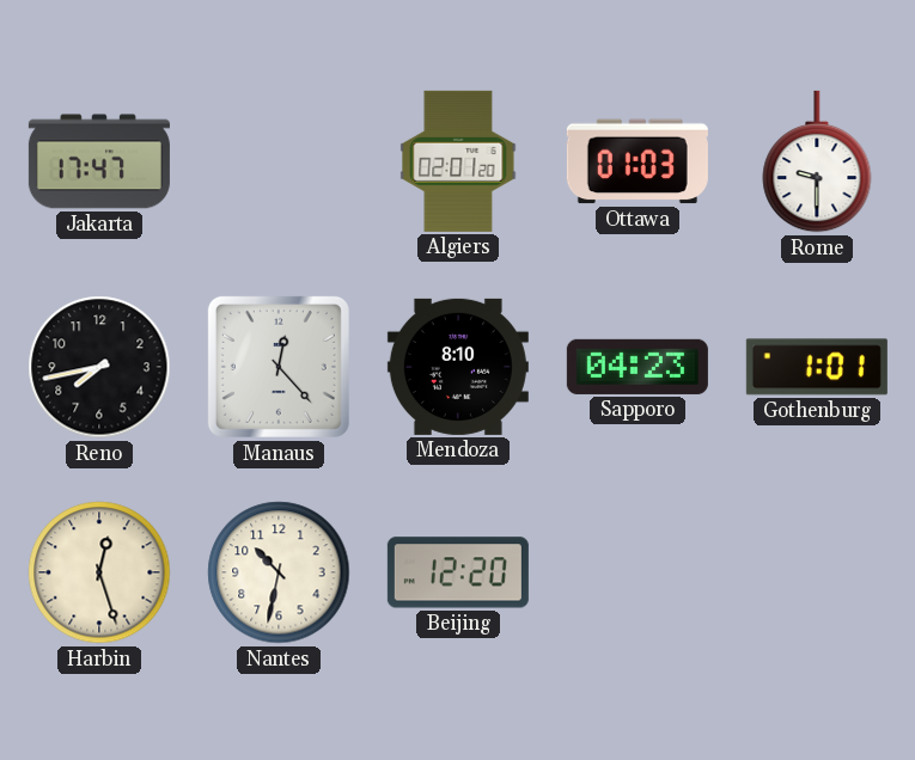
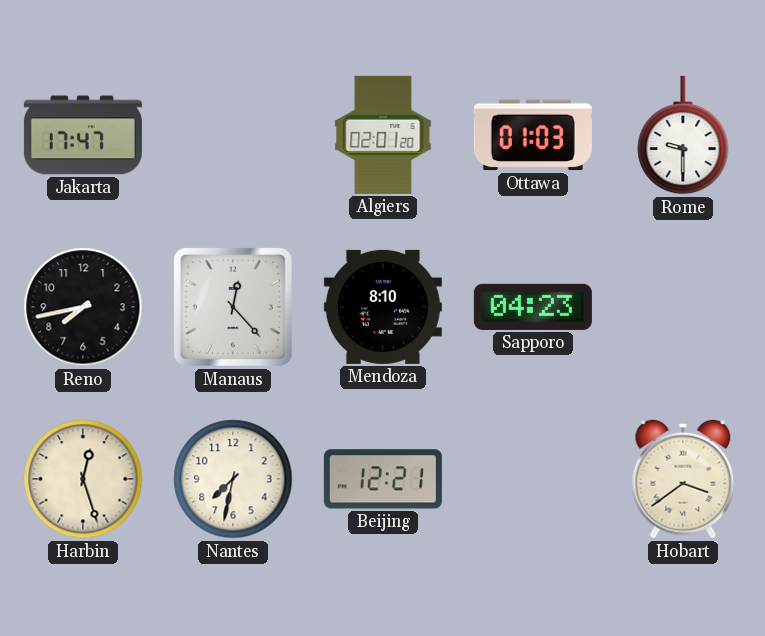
Gothenburg: 1:01 -> none
Nantes: 10:32 -> 7:32
Beijing: 12:20 -> 12:21
Hobart: none -> 3:39
